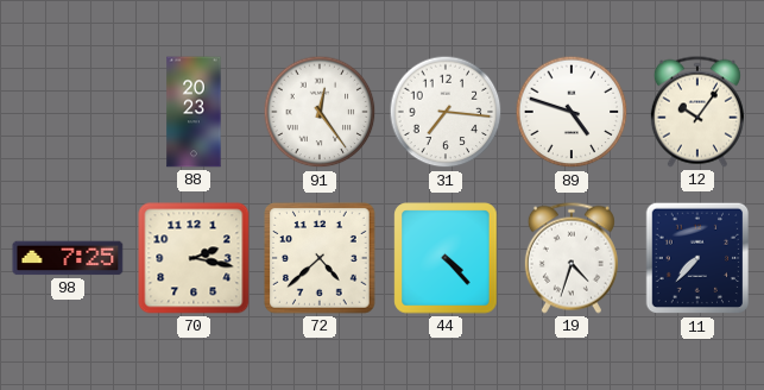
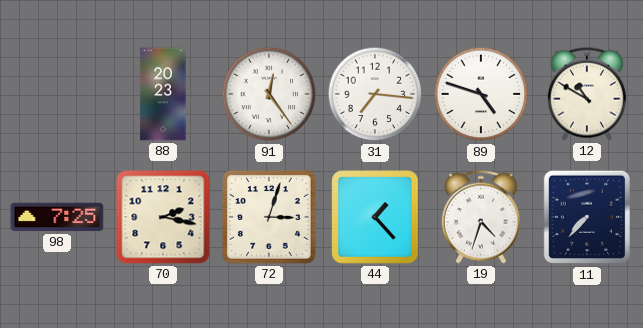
12: 10:06 -> 10:50
72: 4:38 -> 3:03
44: 4:23 -> 1:23
